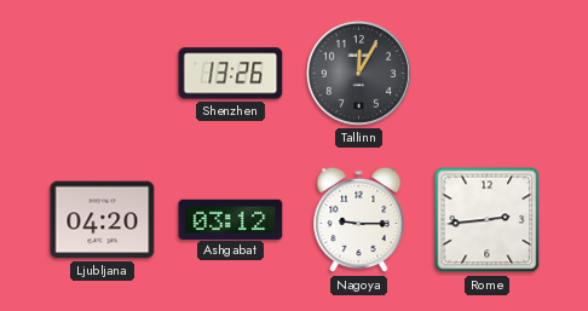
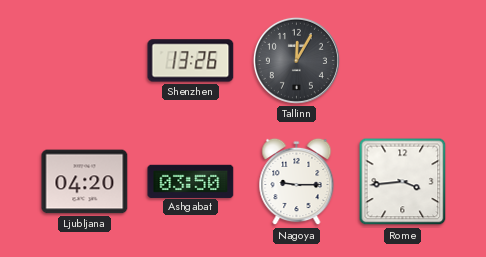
Ashgabat: 03:12 -> 03:50
Rome: 2:44 -> 3:44
